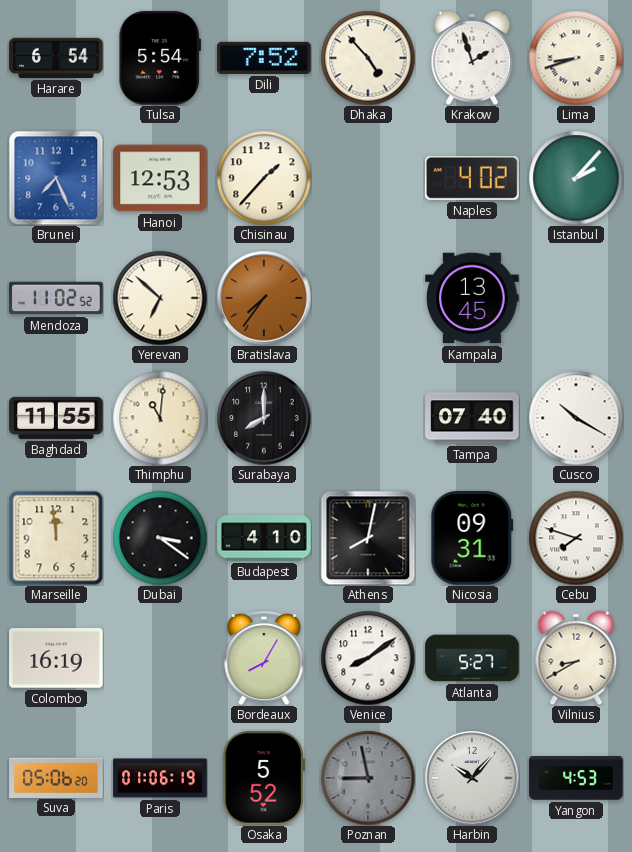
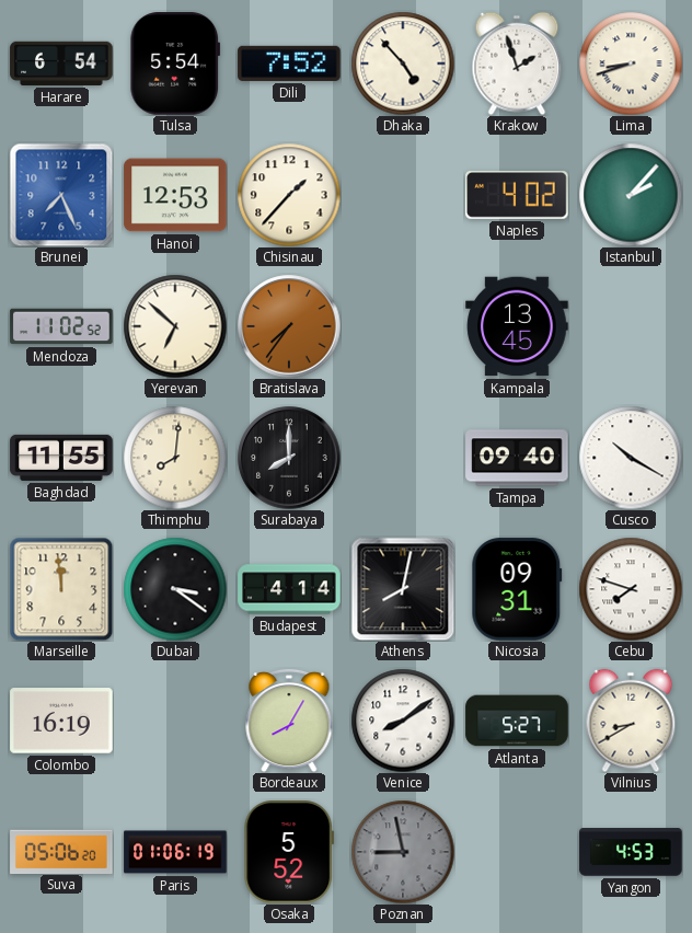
Thimphu: 11:01 -> 8:01
Tampa: 07:40 -> 09:40
Budapest: 4:10 -> 4:14
Harbin: 10:07 -> none
